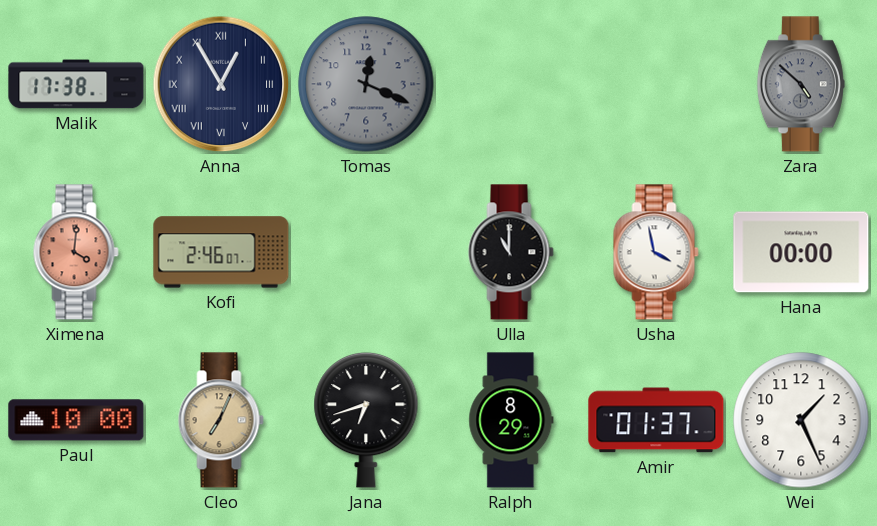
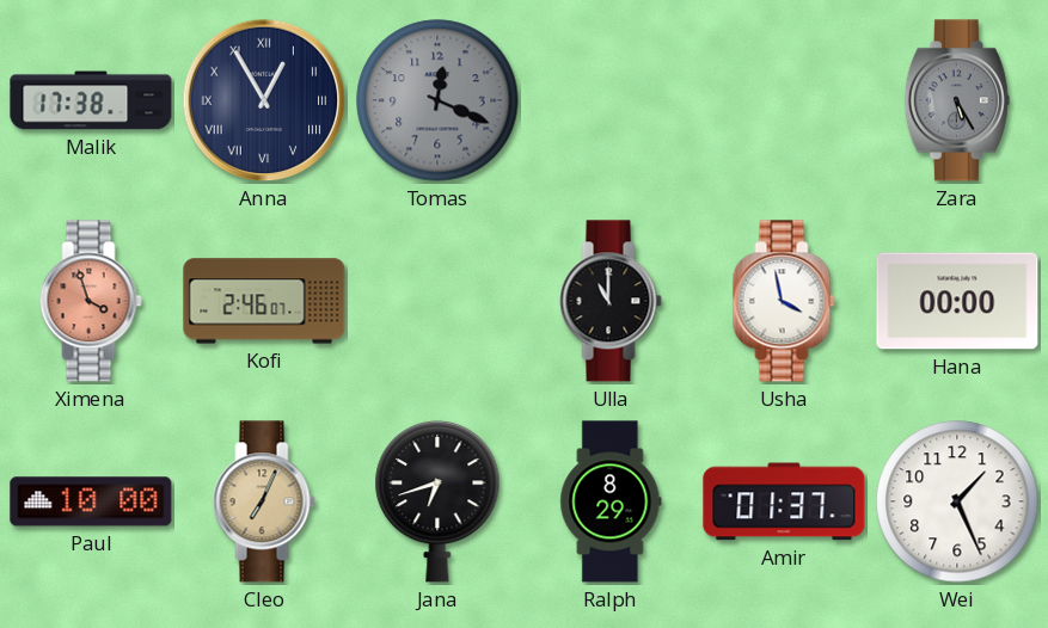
Zara: 4:52 -> 5:25
Ximena: 4:01 -> 3:57
